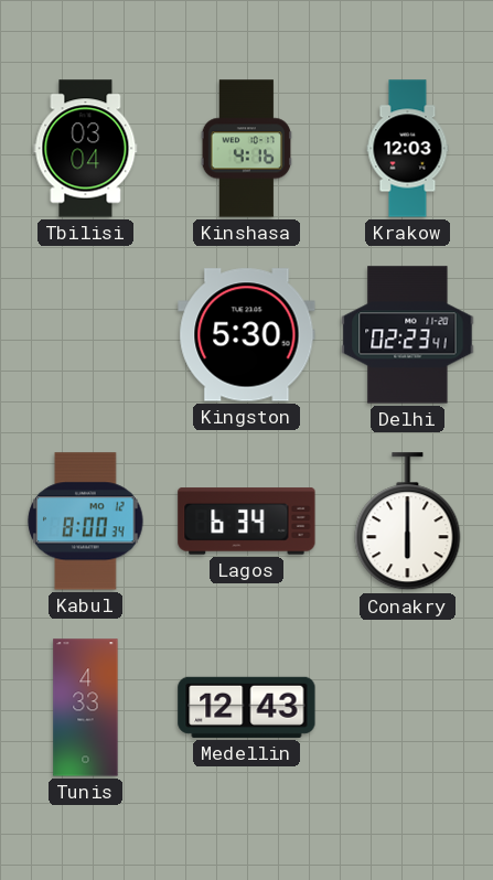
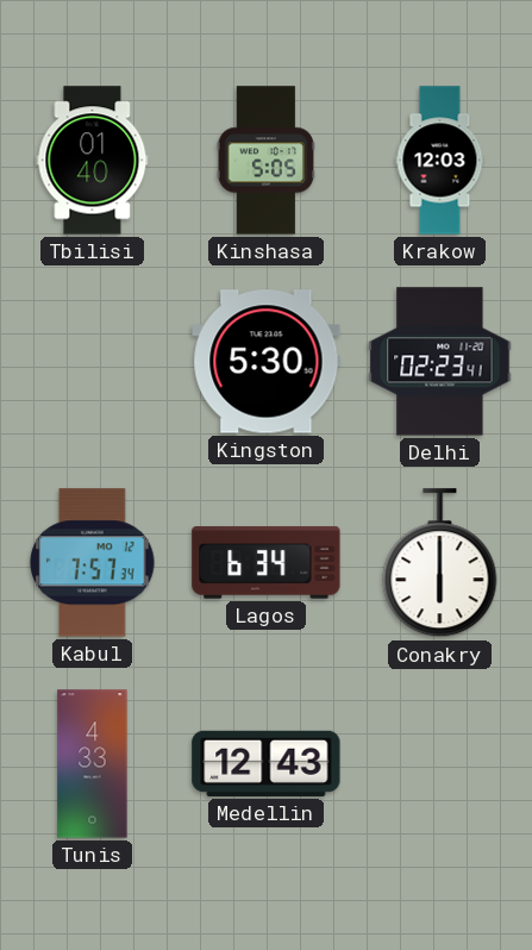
Tbilisi: 03:04 -> 01:40
Kinshasa: 4:16 -> 5:05
Kabul: 8:00 -> 7:57
